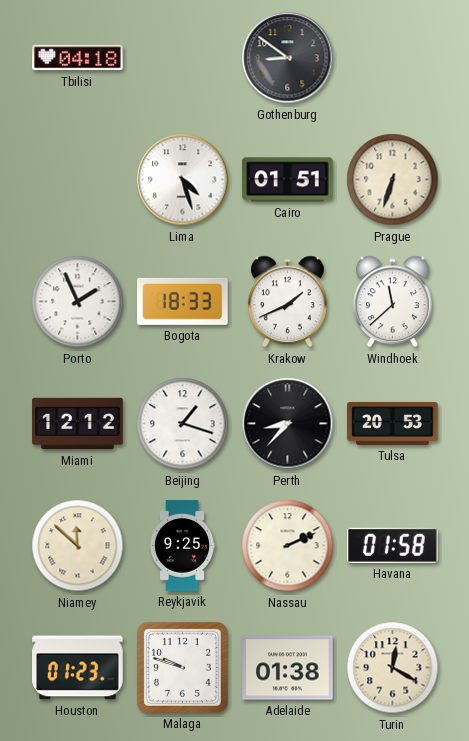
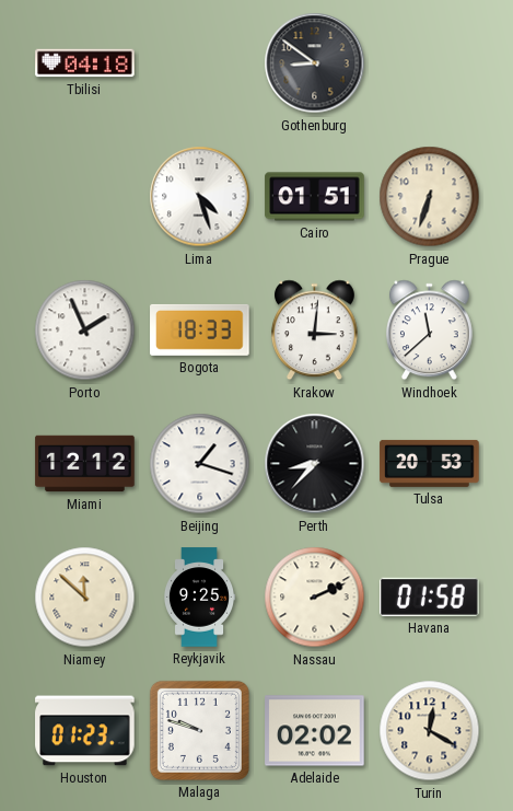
Krakow: 1:41 -> 3:01
Adelaide: 01:38 -> 02:02
